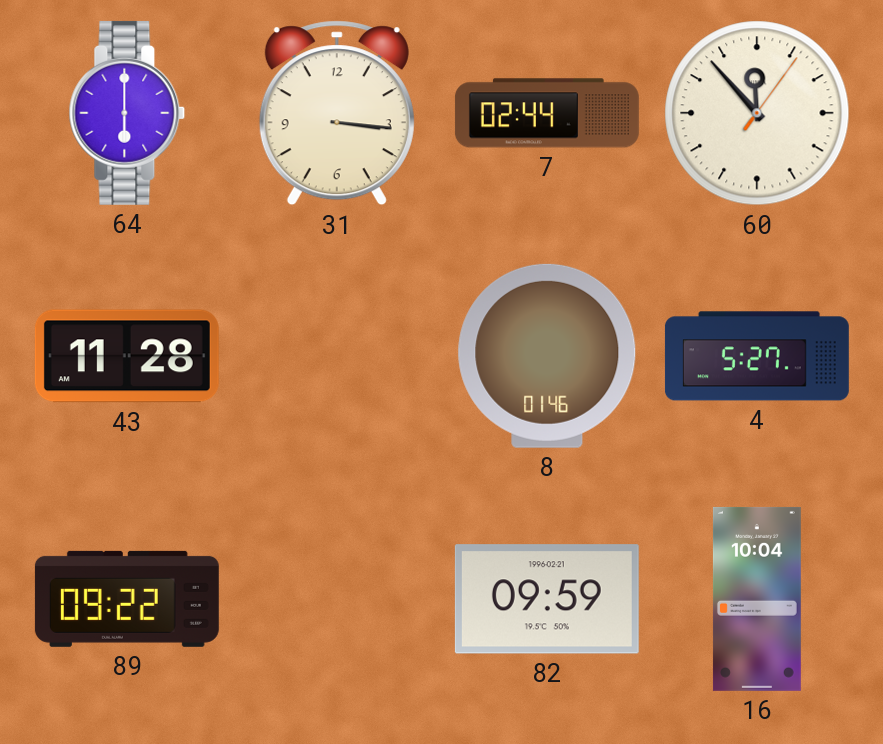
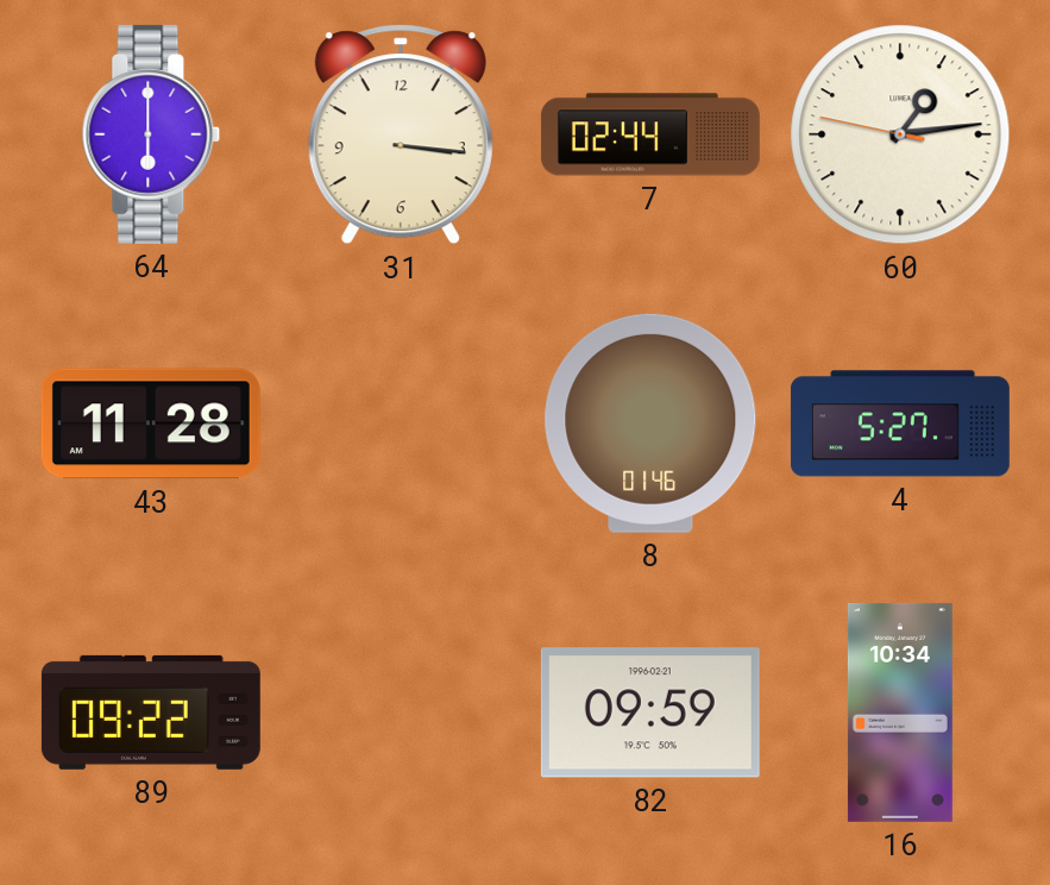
60: 11:53 -> 1:13
16: 10:04 -> 10:34
